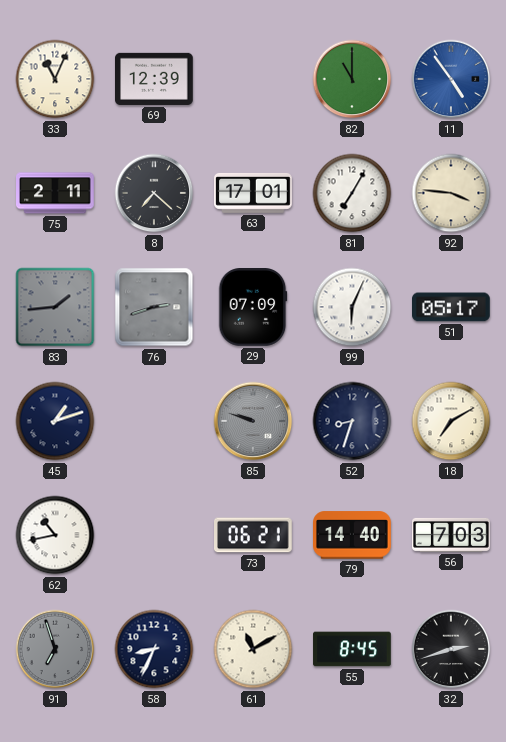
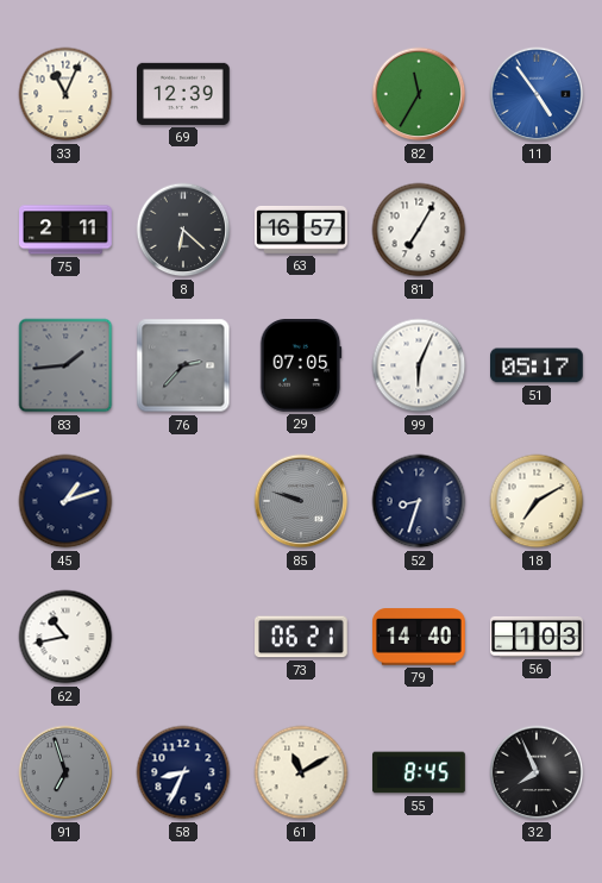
82: 11:00 -> 11:35
8: 7:22 -> 6:22
63: 17:01 -> 16:57
92: 3:46 -> none
76: 2:42 -> 2:37
29: 07:09 -> 07:05
56: 7:03 -> 1:03
32: 2:42 -> 7:56
